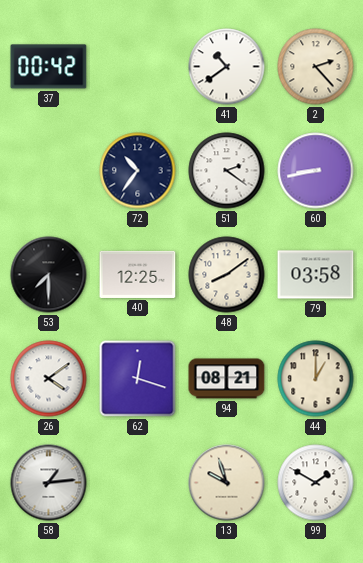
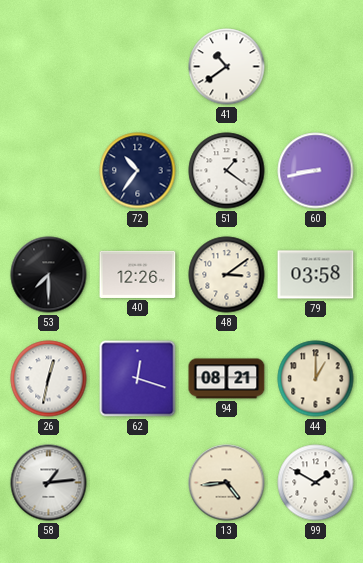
37: 00:42 -> none
2: 2:23 -> none
51: 2:21 -> 1:21
40: 12:25 -> 12:26
48: 8:09 -> 3:09
26: 4:09 -> 12:32
13: 9:57 -> 4:44
